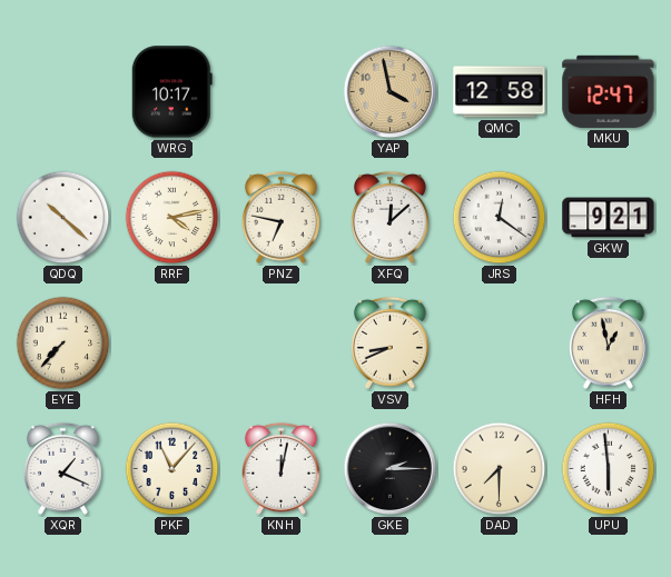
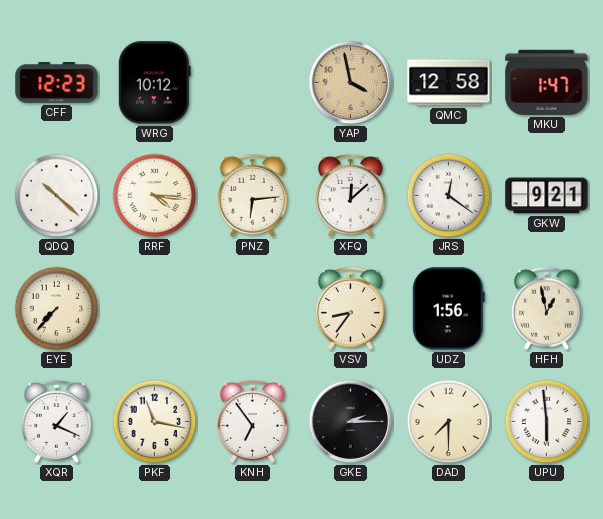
CFF: none -> 12:23
WRG: 10:17 -> 10:12
MKU: 12:47 -> 1:47
RRF: 4:13 -> 4:16
PNZ: 6:47 -> 6:14
VSV: 8:41 -> 8:36
UDZ: none -> 1:56
PKF: 11:07 -> 11:17
KNH: 12:02 -> 6:54
